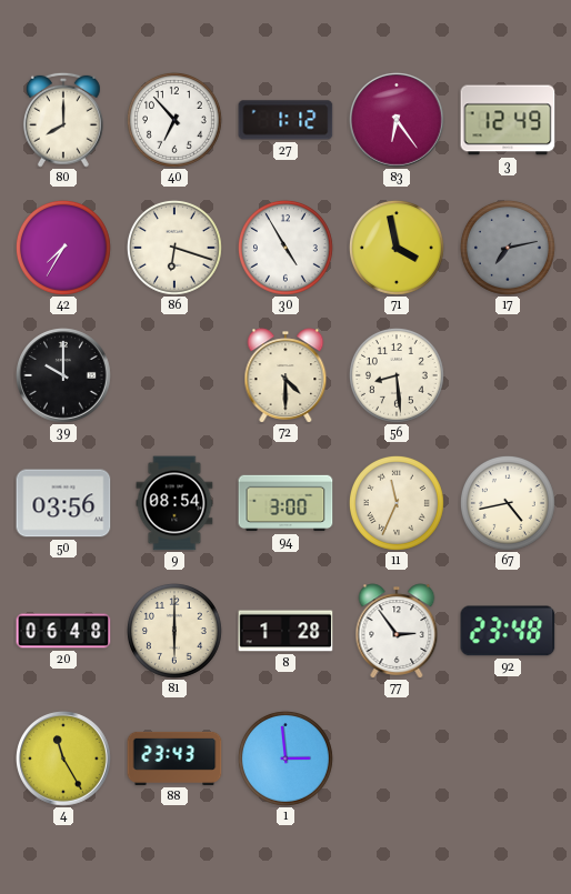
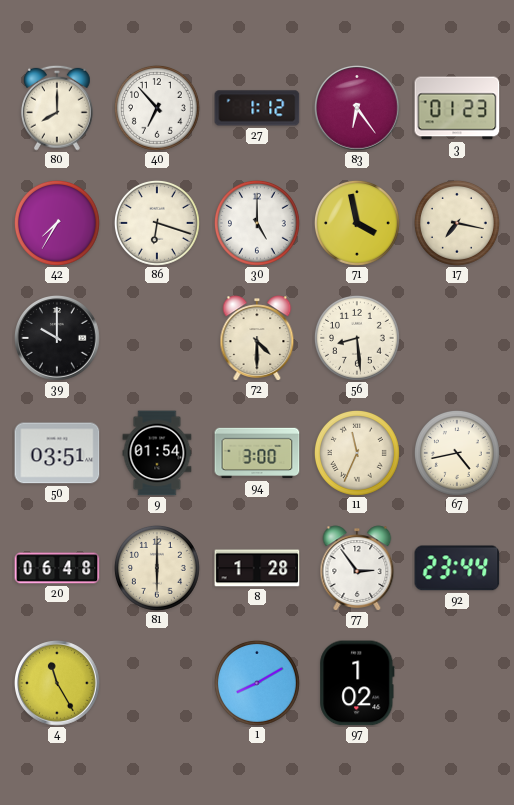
3: 12:49 -> 01:23
30: 4:55 -> 5:00
17: 7:13 -> 7:17
17 dial: grey -> cream
50: 03:56 -> 03:51
9: 08:54 -> 01:54
92: 23:48 -> 23:44
88: 23:43 -> none
1: 2:59 -> 8:10
97: none -> 1:02
